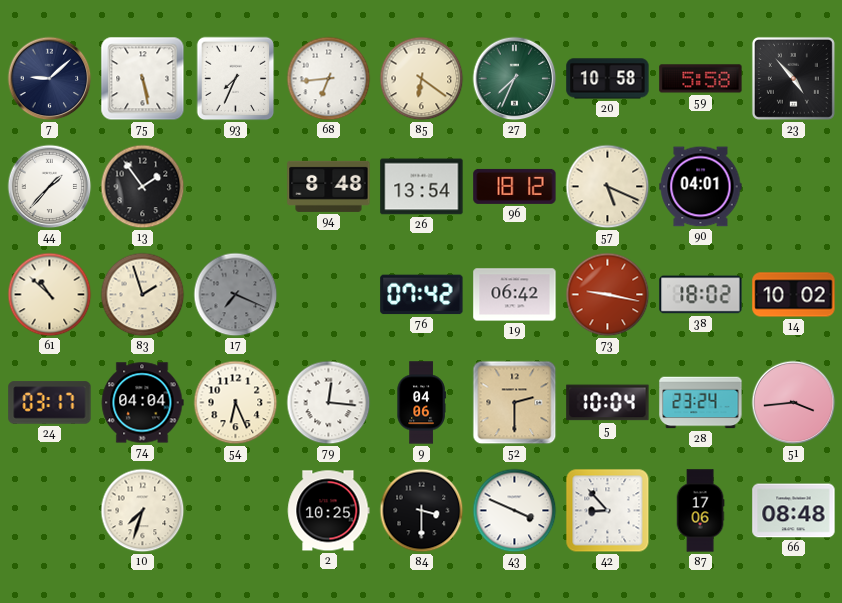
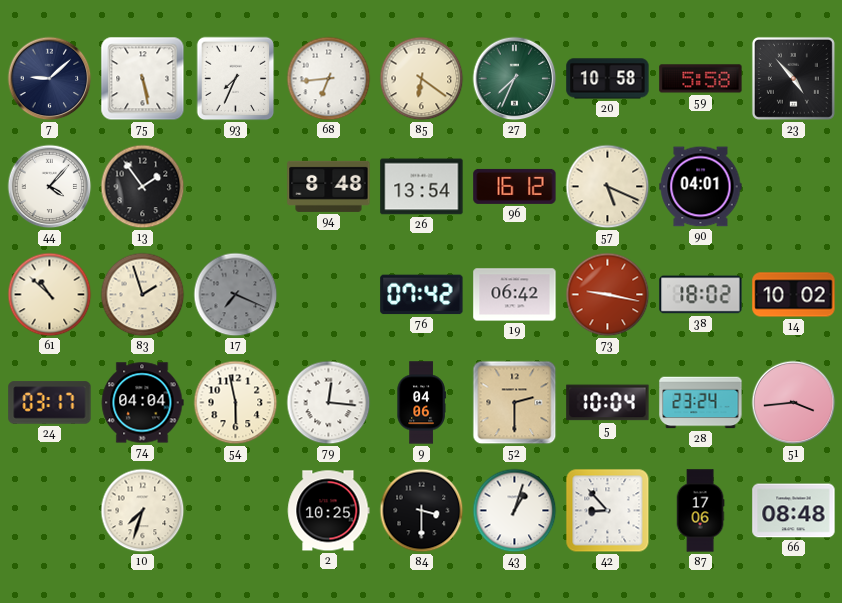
44: 1:37 -> 4:07
96: 18:12 -> 16:12
54: 6:26 -> 5:58
43: 3:49 -> 1:03
